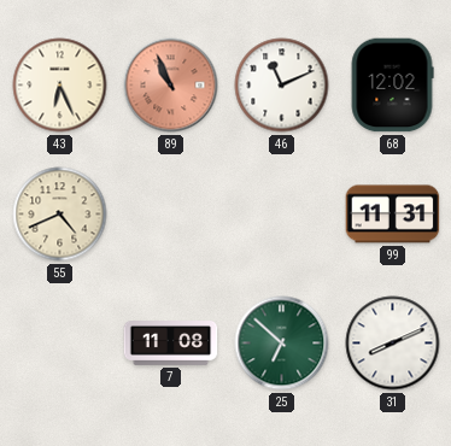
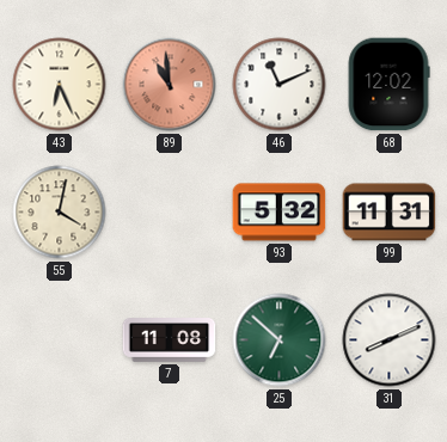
89: 10:56 -> 10:59
55: 4:41 -> 4:02
93: none -> 5:32
